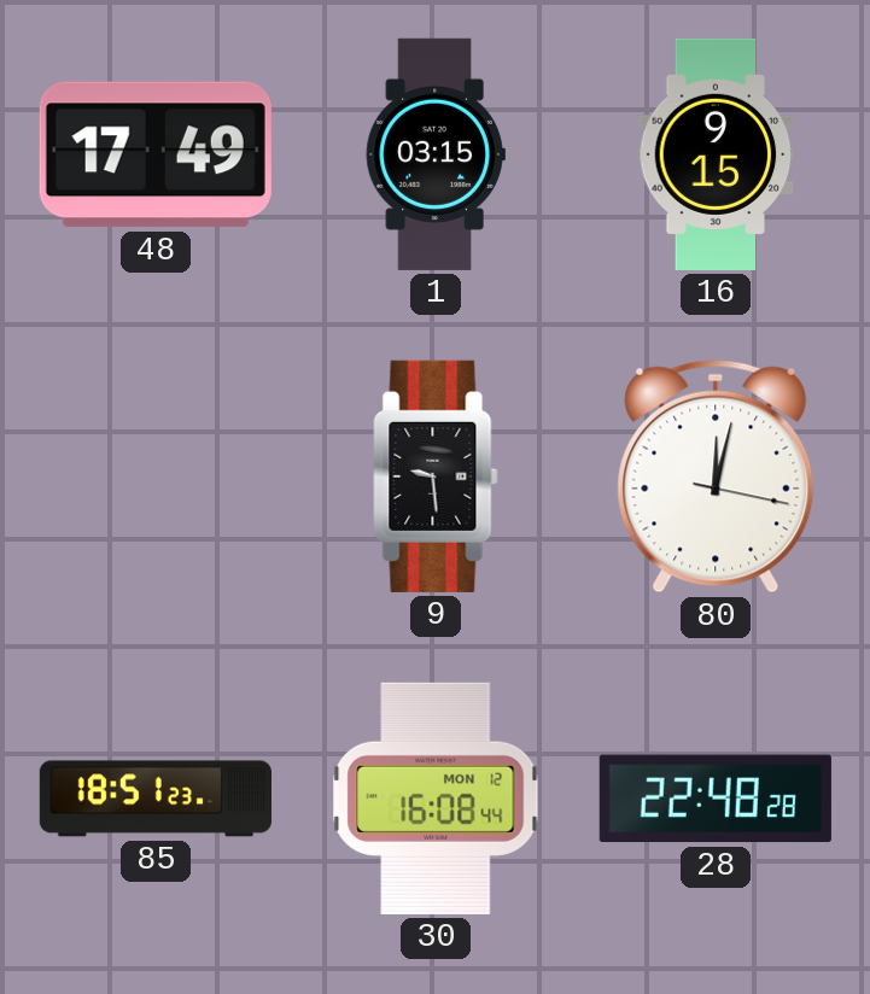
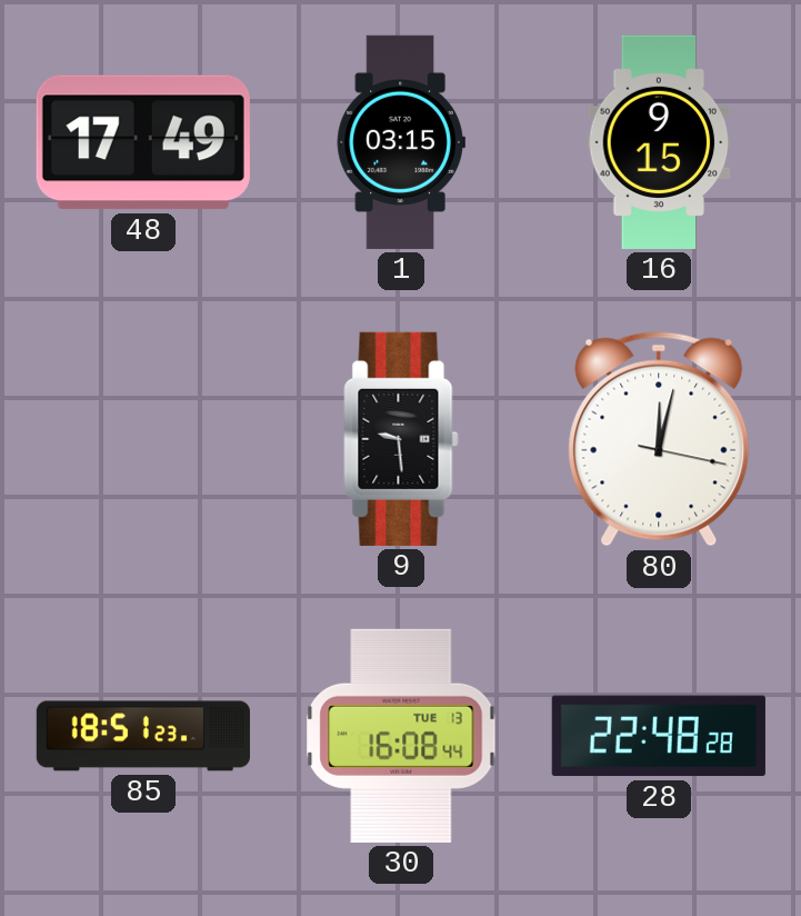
30 date: MON 12 -> TUE 13
